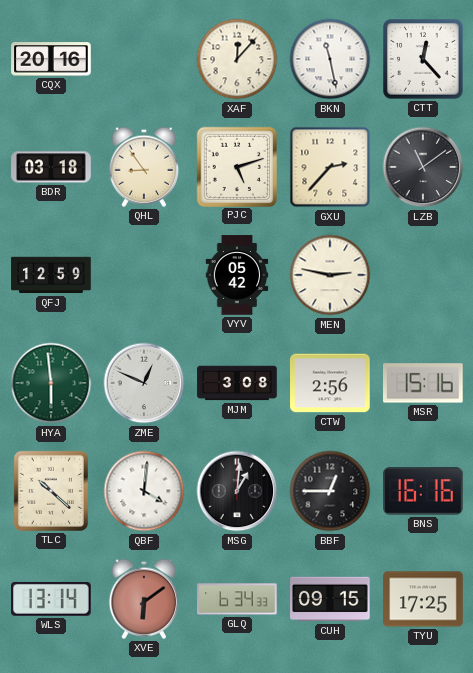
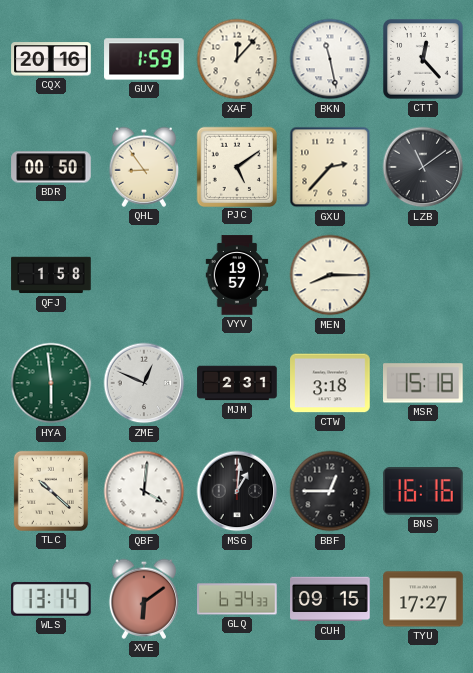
GUV: none -> 1:59
BDR: 03:18 -> 00:50
PJC: 5:12 -> 5:09
QFJ: 12:59 -> 1:58
VYV: 05:42 -> 19:57
MEN: 2:47 -> 8:15
MJM: 3:08 -> 2:31
CTW: 2:56 -> 3:18
MSR: 15:16 -> 15:18
TYU: 17:25 -> 17:27
